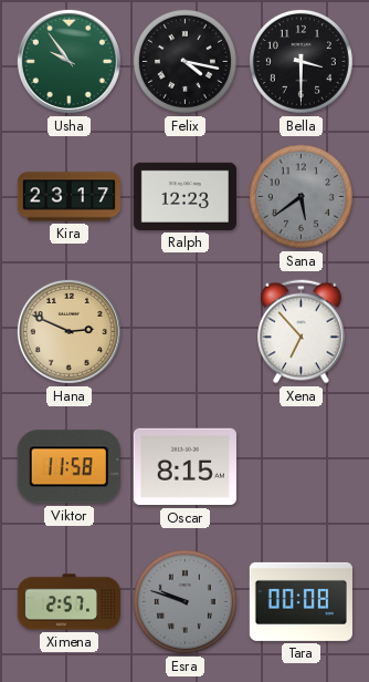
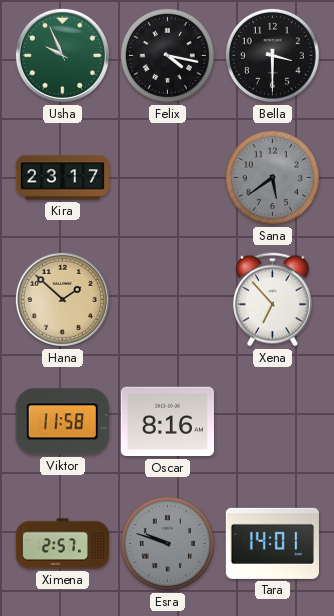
Usha: 9:54 -> 9:56
Ralph: 12:23 -> none
Hana: 2:49 -> 1:52
Oscar: 8:15 -> 8:16
Tara: 00:08 -> 14:01
